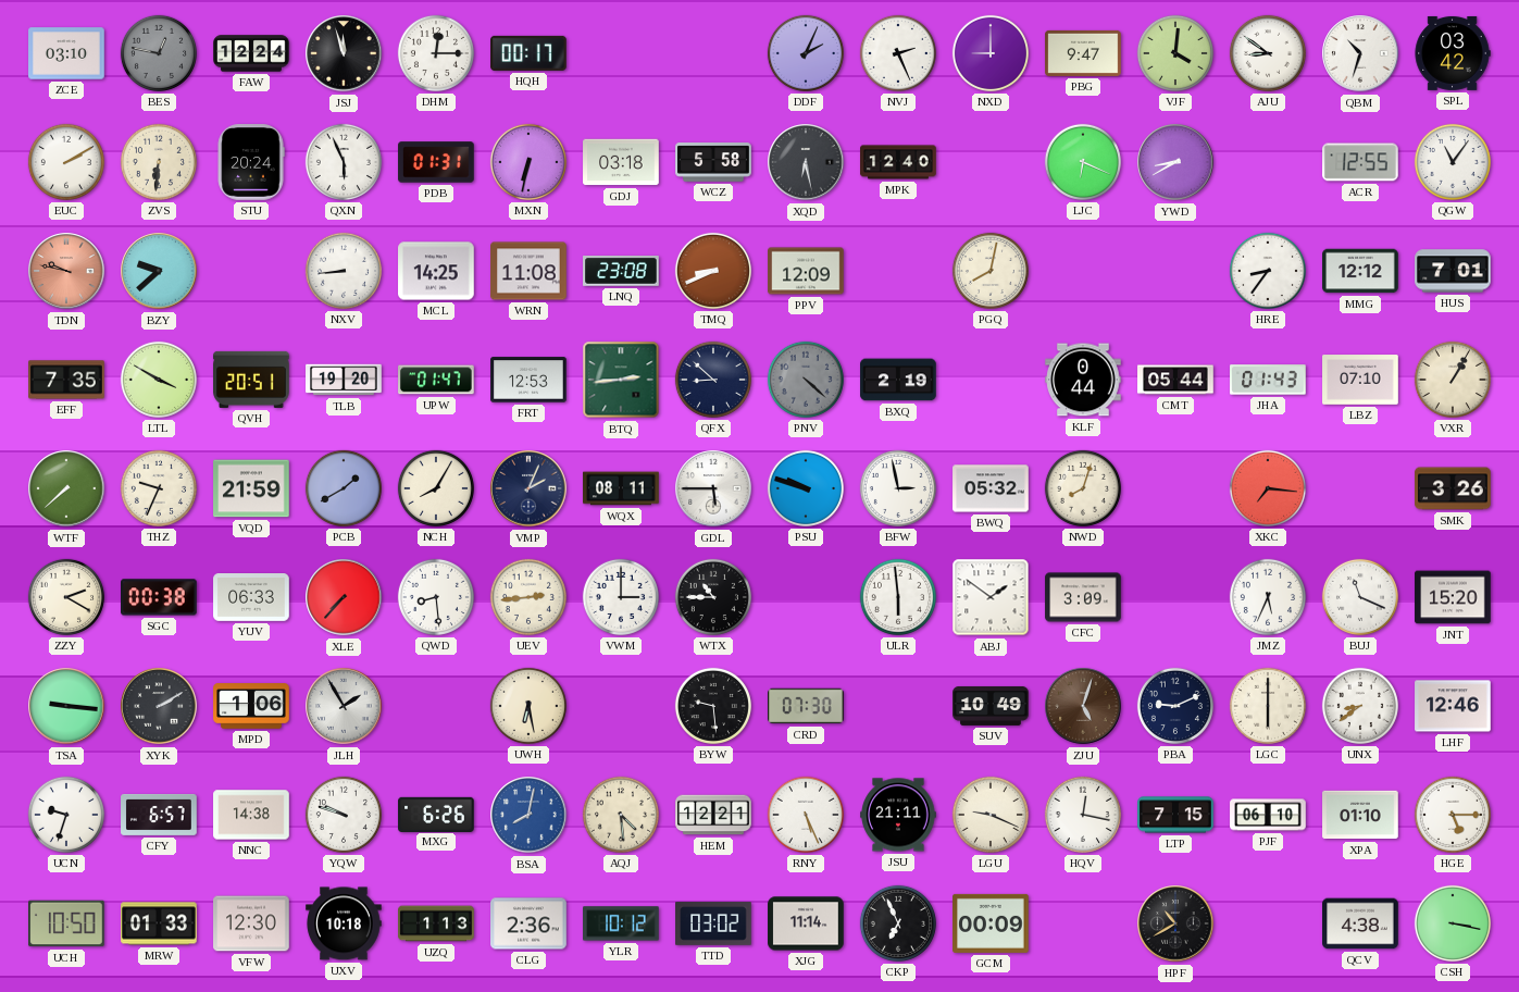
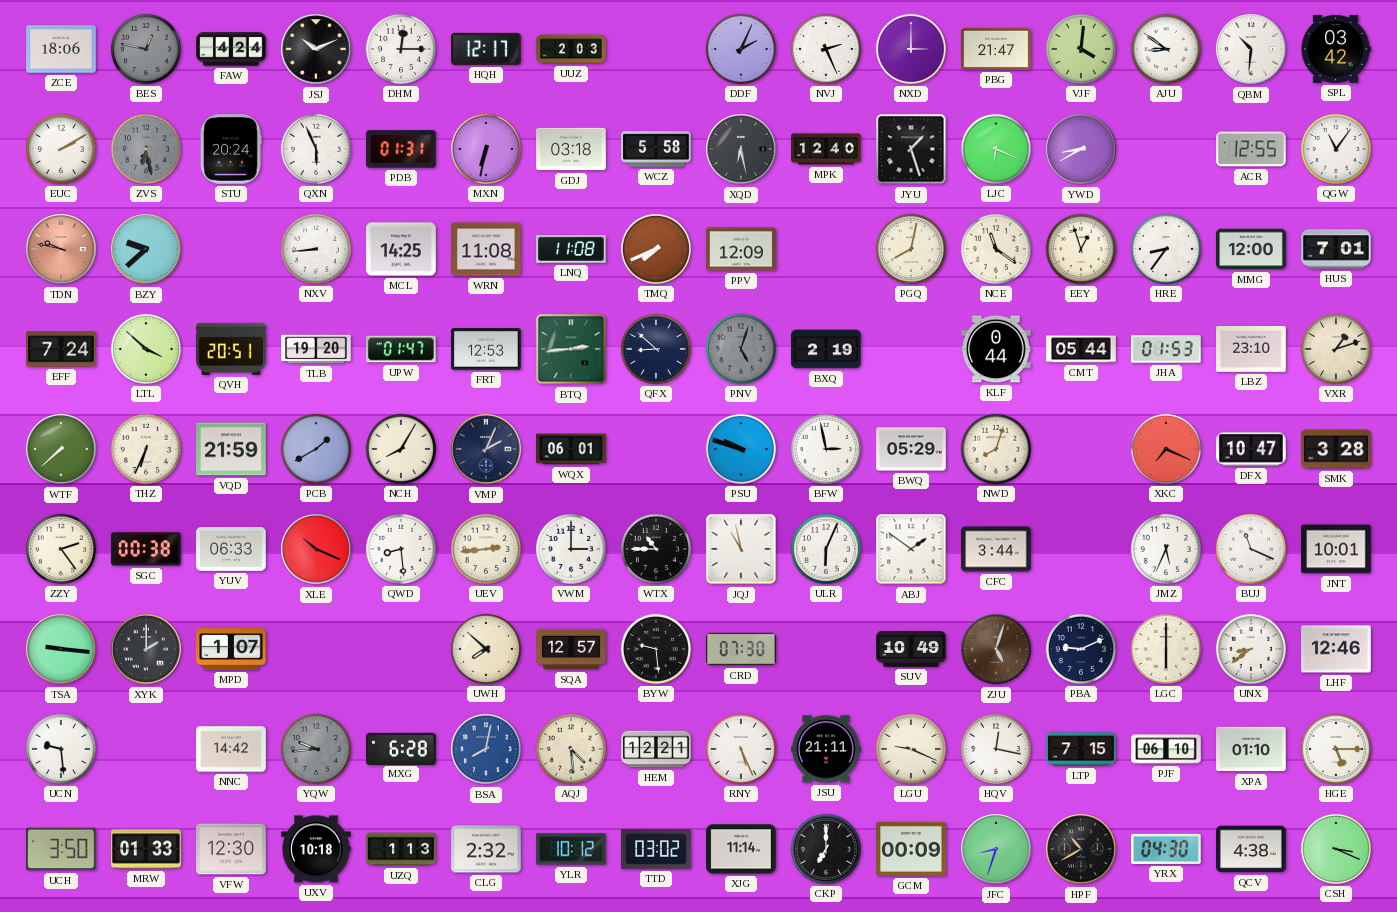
ZCE: 03:10 -> 18:06
FAW: 12:24 -> 4:24
JSJ: 11:57 -> 10:11
HQH: 00:17 -> 12:17
UUZ: none -> 2:03
NXD: 9:00 -> 3:00
PBG: 9:47 -> 21:47
QBM: 10:33 -> 10:31
ZVS: 6:31 -> 6:28
ZVS dial: cream -> grey
JYU: none -> 1:27
LNQ: 23:08 -> 11:08
TMQ: 8:41 -> 7:41
NCE: none -> 11:21
EEY: none -> 12:57
MMG: 12:12 -> 12:00
EFF: 7:35 -> 7:24
LTL: 3:50 -> 3:52
PNV: 4:22 -> 5:03
JHA: 01:43 -> 01:53
LBZ: 07:10 -> 23:10
VXR: 1:05 -> 1:12
THZ: 9:34 -> 6:34
WQX: 08:11 -> 06:01
GDL: 5:45 -> none
BWQ: 05:32 -> 05:29
XKC: 7:16 -> 7:19
DFX: none -> 10:47
SMK: 3:26 -> 3:28
ZZY: 2:20 -> 2:24
XLE: 7:37 -> 10:19
JQJ: none -> 10:58
ULR: 5:59 -> 6:04
CFC: 3:09 -> 3:44
JNT: 15:20 -> 10:01
XYK: 2:10 -> 2:00
MPD: 1:06 -> 1:07
JLH: 1:55 -> none
UWH: 6:28 -> 7:52
SQA: none -> 12:57
UCN: 9:33 -> 9:29
CFY: 6:57 -> none
NNC: 14:38 -> 14:42
YQW: 9:48 -> 9:44
YQW dial: white -> grey
MXG: 6:26 -> 6:28
UCH: 10:50 -> 3:50
CLG: 2:36 -> 2:32
CKP: 6:56 -> 7:00
JFC: none -> 8:33
YRX: none -> 04:30
CSH: 3:17 -> 3:19
